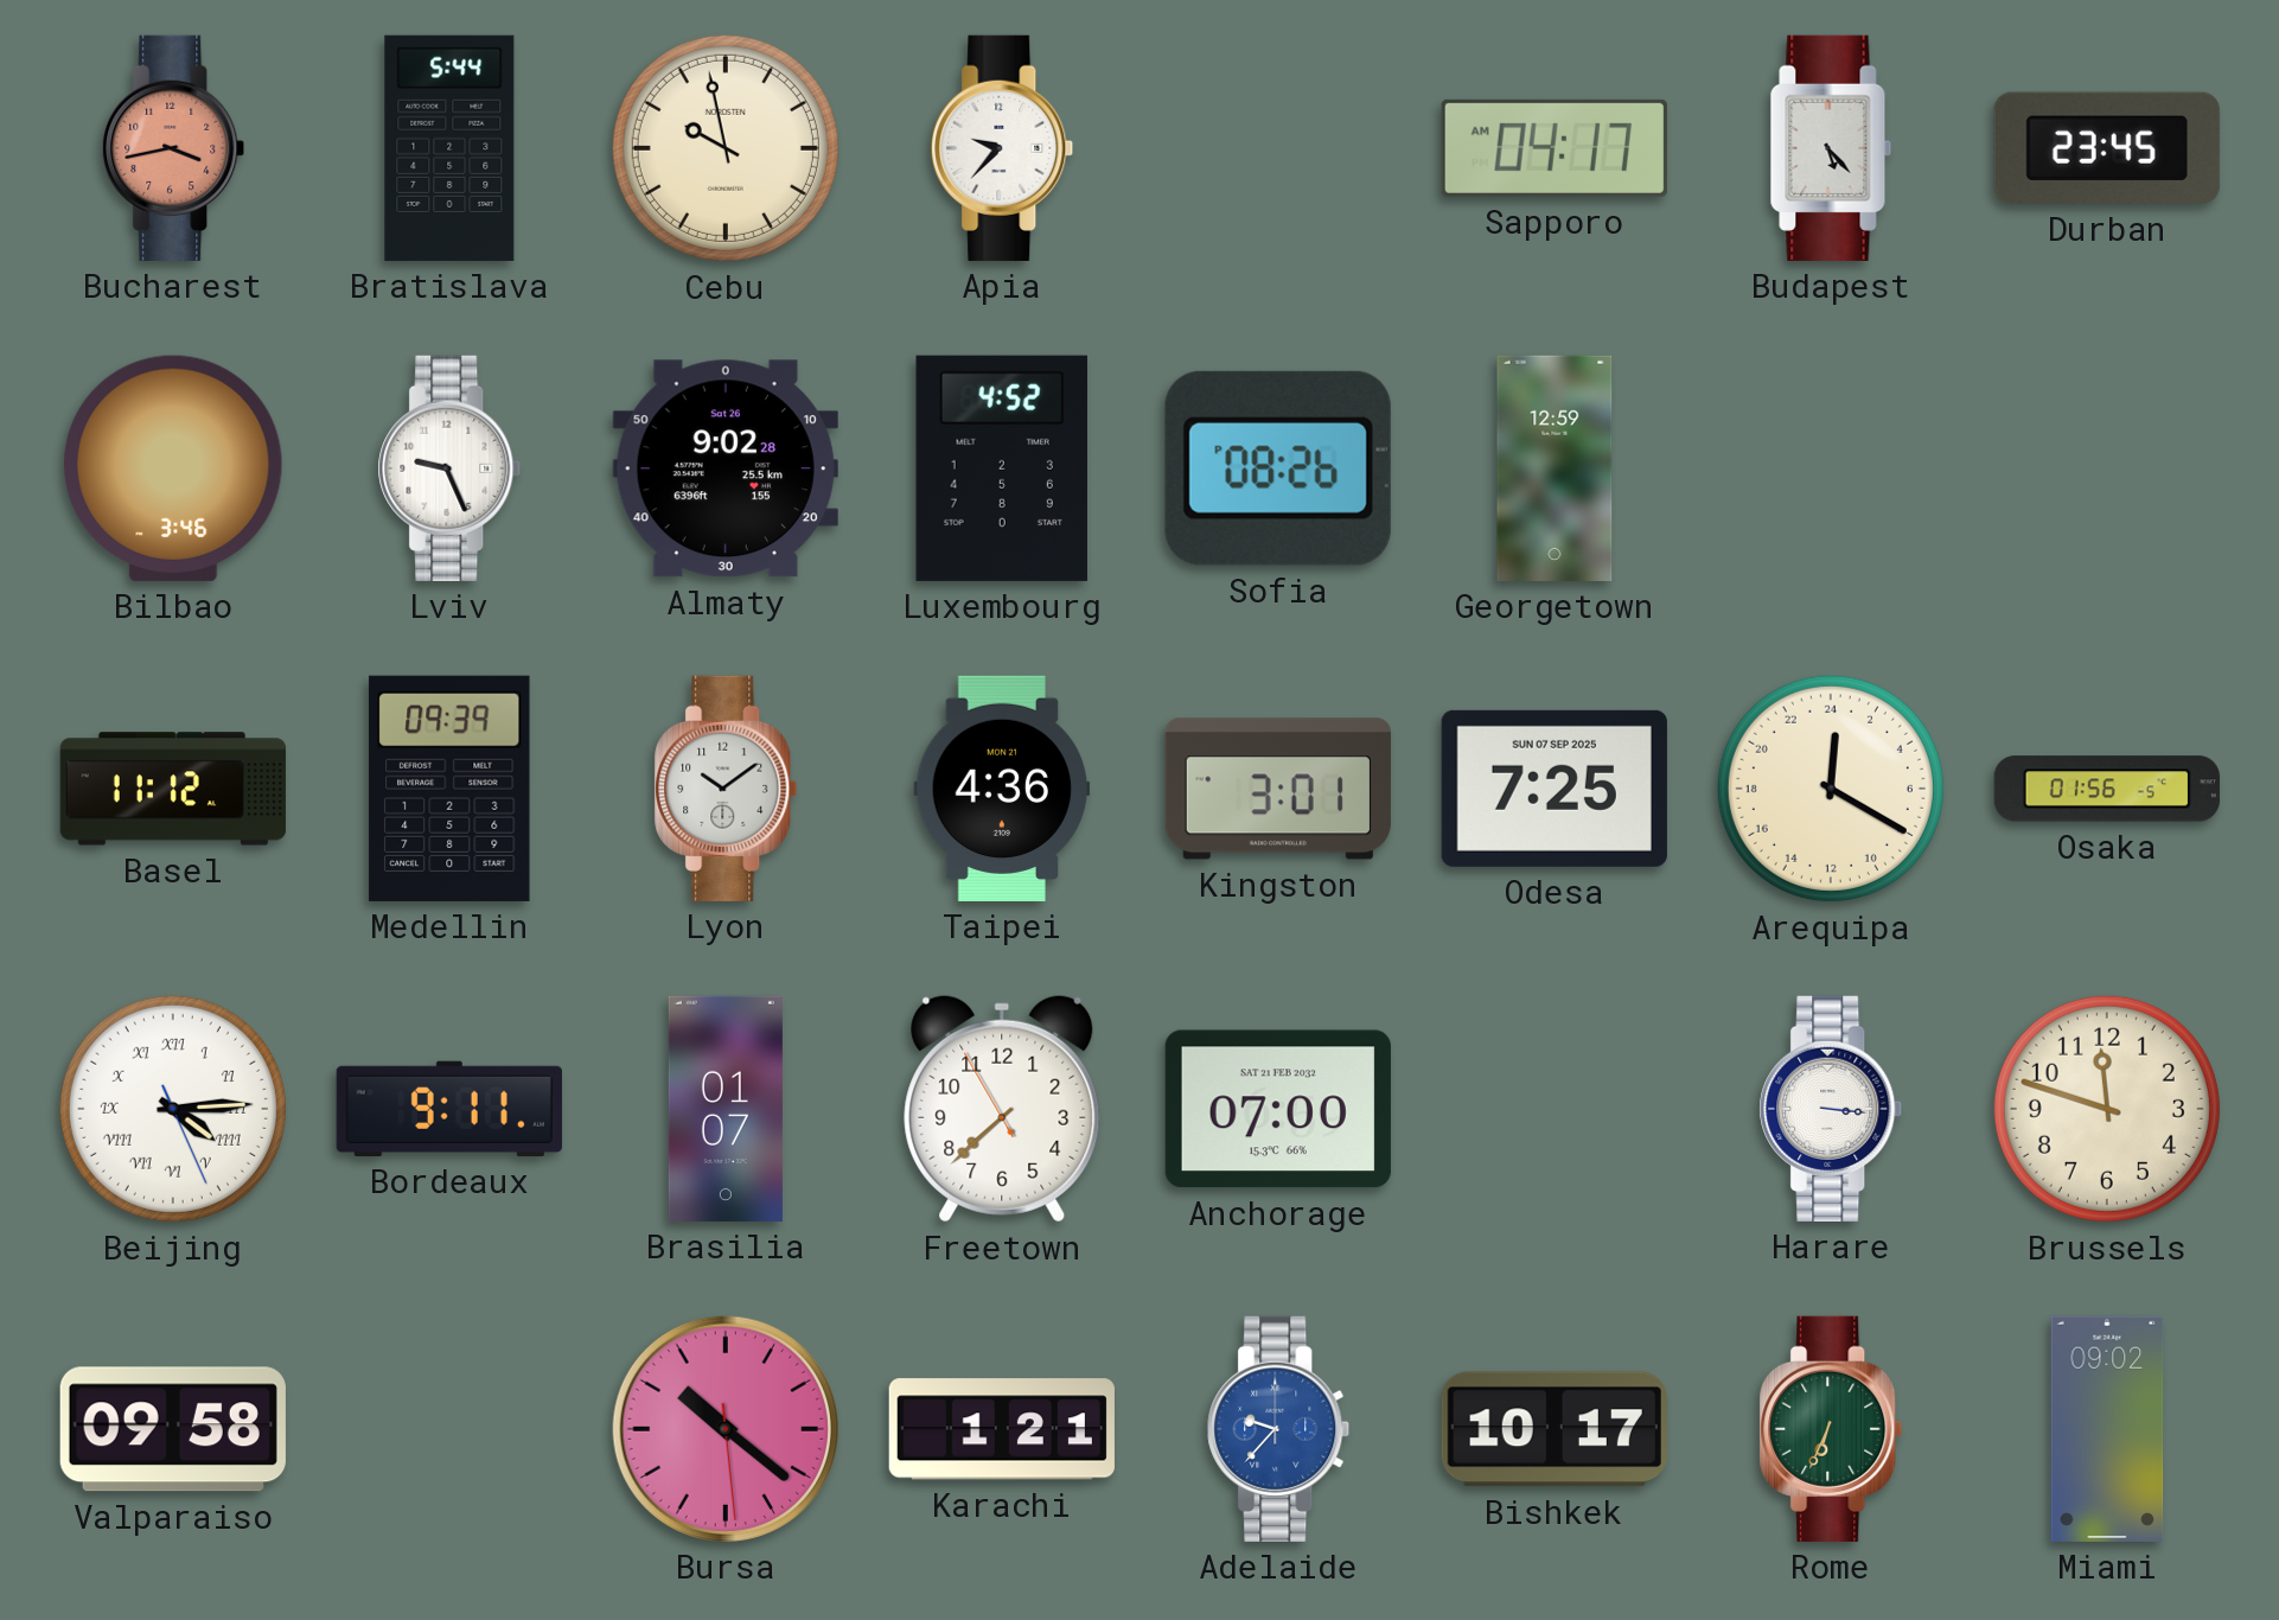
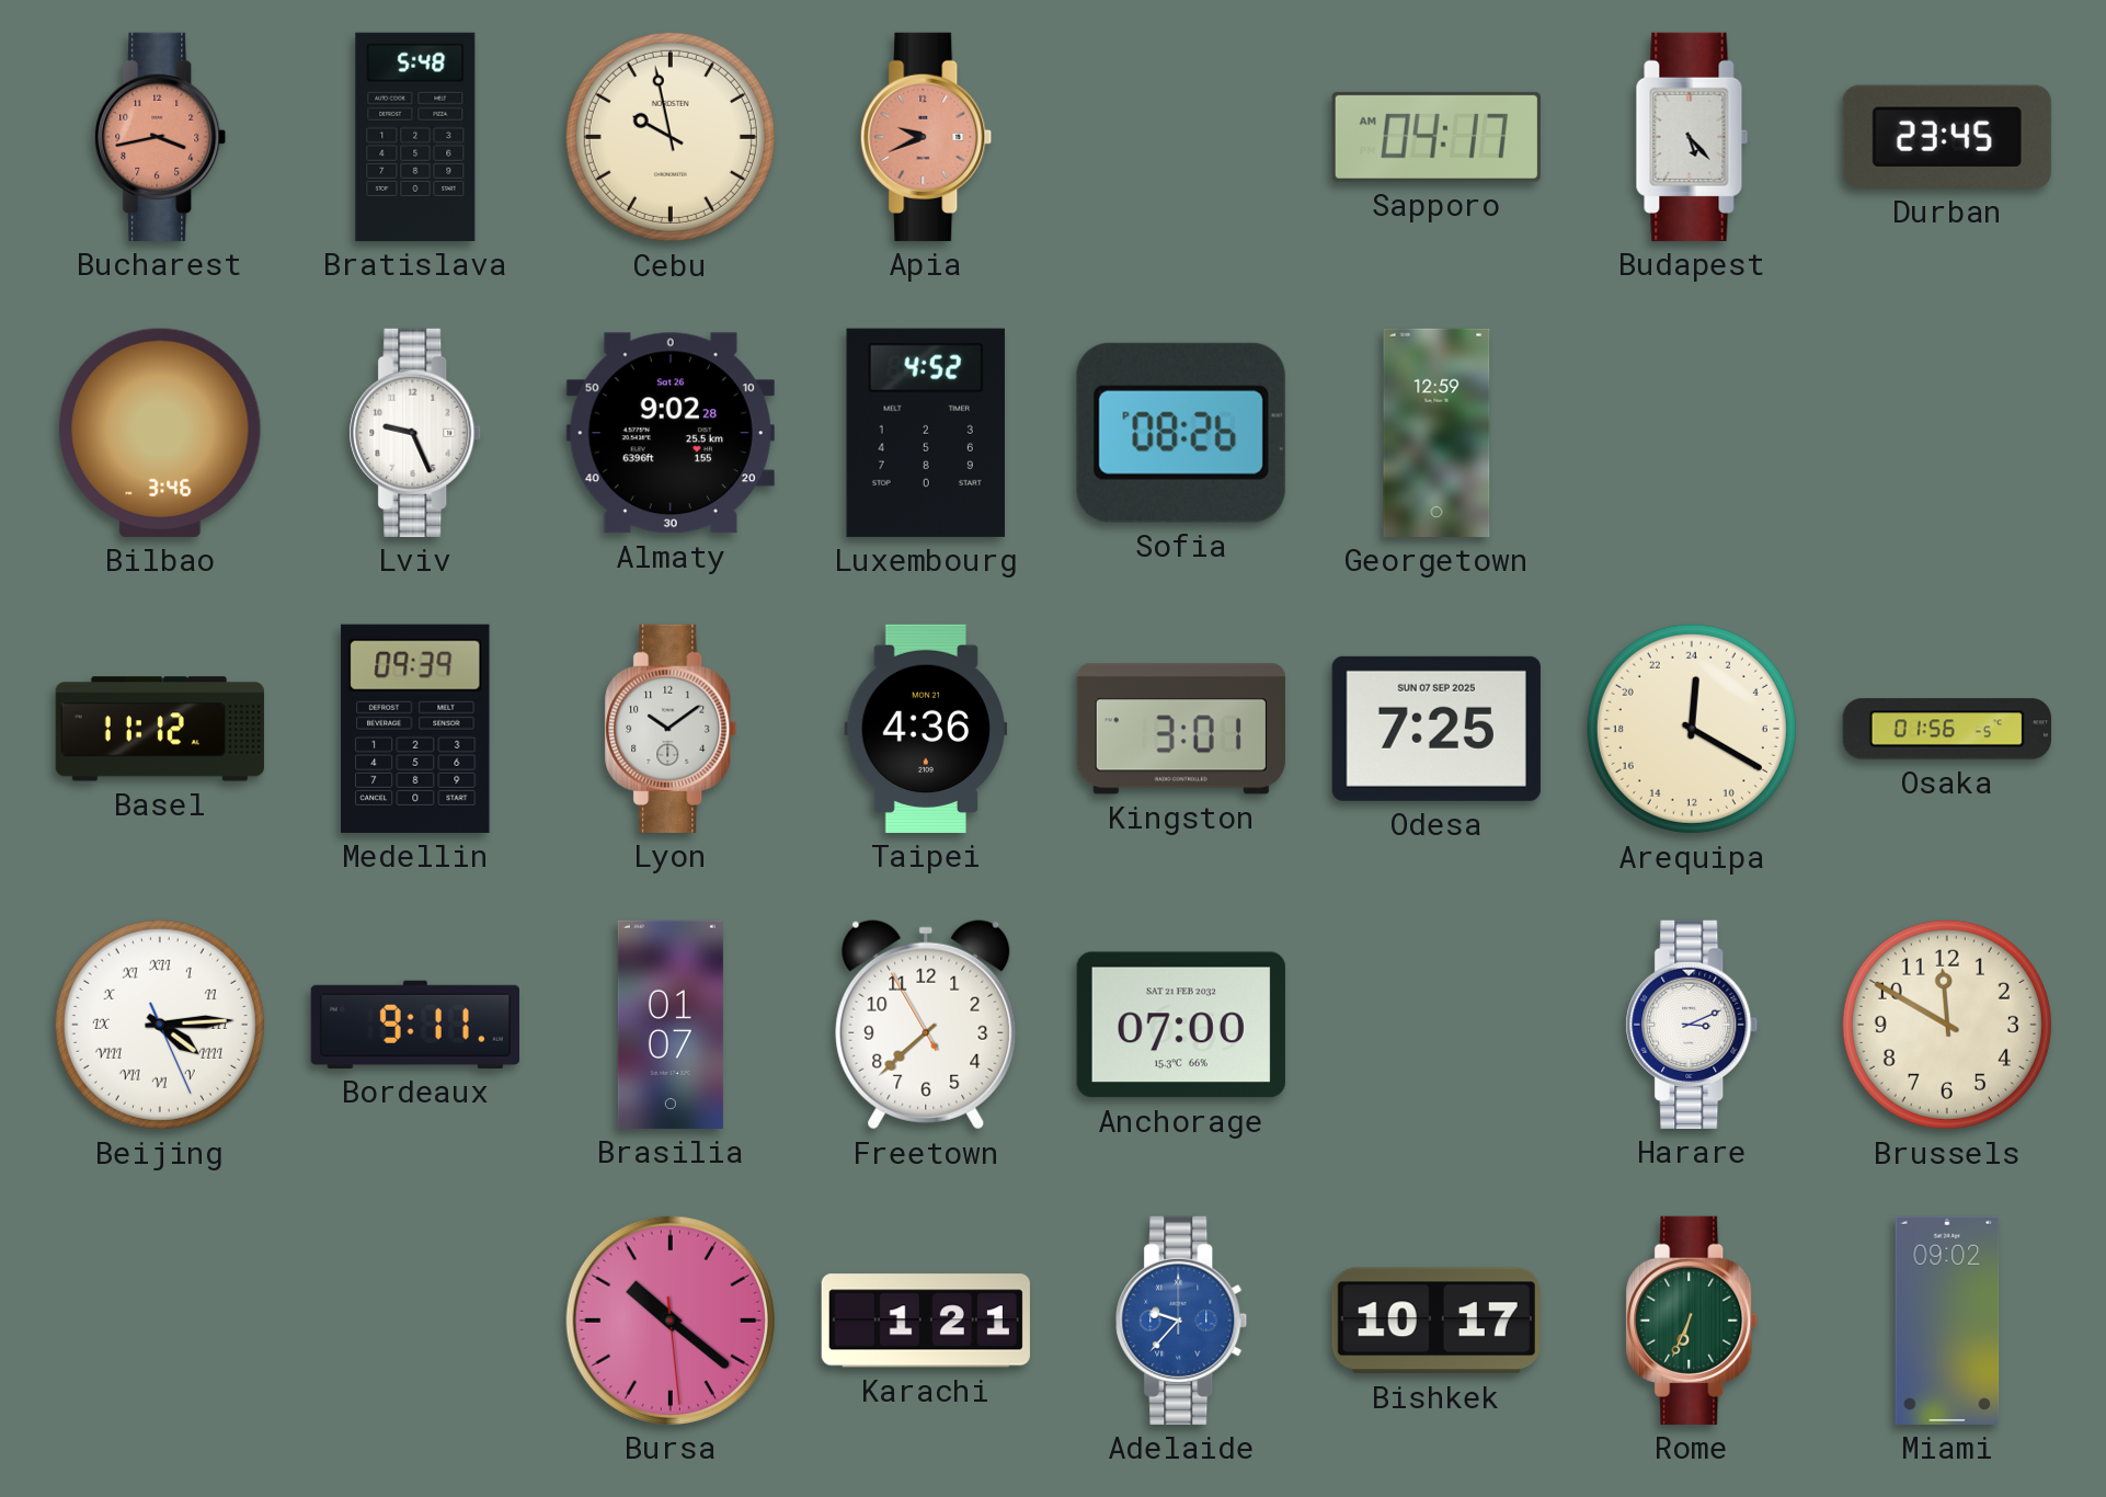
Bratislava: 5:44 -> 5:48
Apia: 9:37 -> 9:41
Apia dial: white -> salmon
Harare: 3:16 -> 3:11
Brussels: 11:48 -> 11:50
Valparaiso: 09:58 -> none
